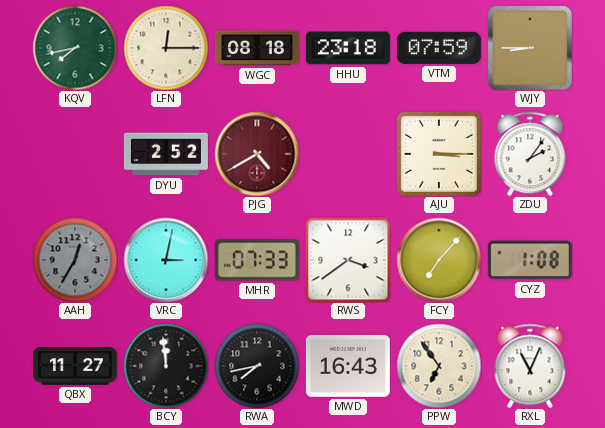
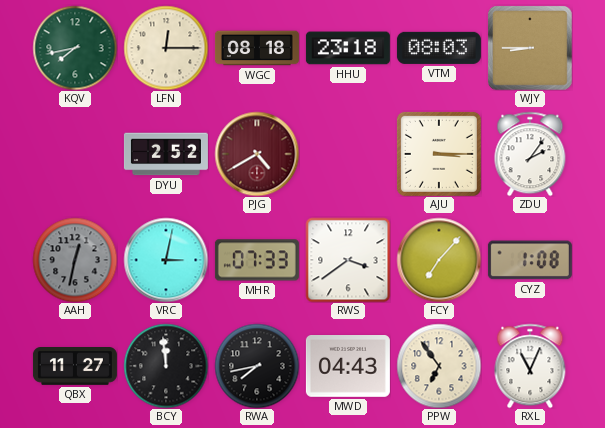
VTM: 07:59 -> 08:03
AAH: 12:35 -> 12:32
MWD: 16:43 -> 04:43
